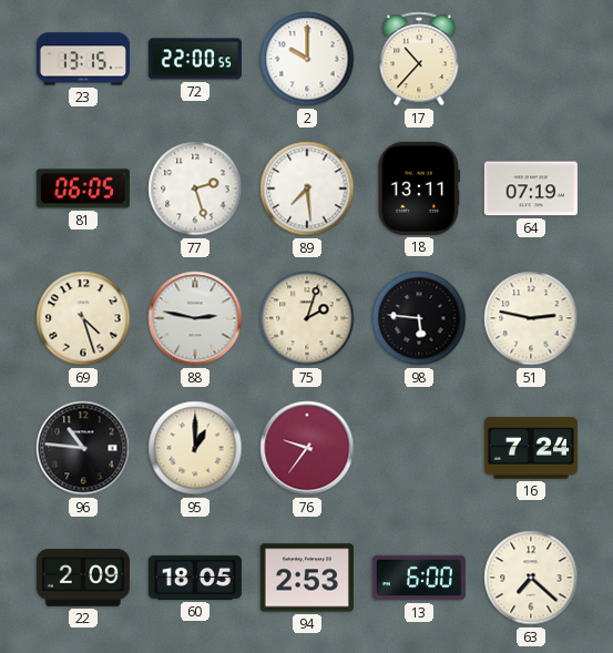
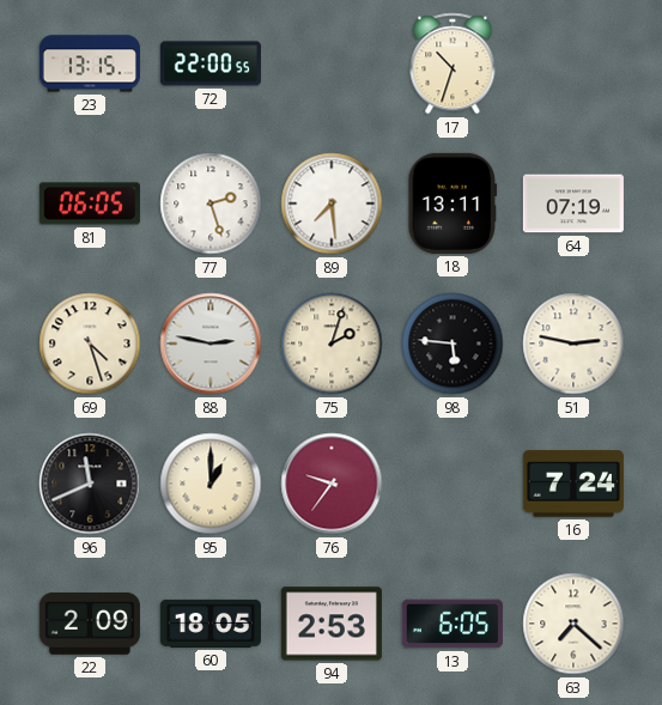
2: 10:00 -> none
17: 10:37 -> 10:33
96: 10:46 -> 11:41
13: 6:00 -> 6:05
